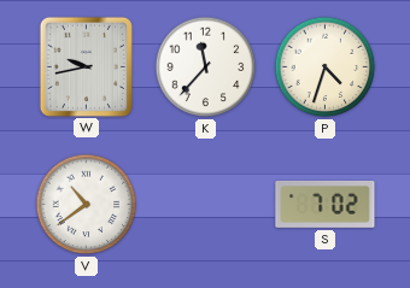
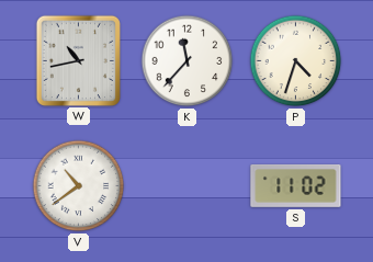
W: 9:43 -> 10:43
S: 7:02 -> 11:02
